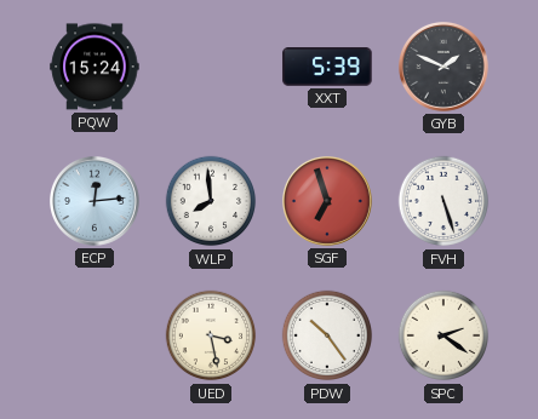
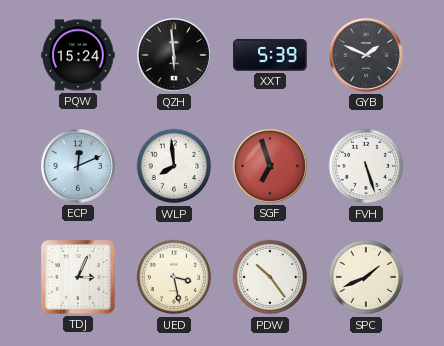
QZH: none -> 5:59
ECP: 12:14 -> 12:11
TDJ: none -> 3:04
SPC: 2:21 -> 1:41
